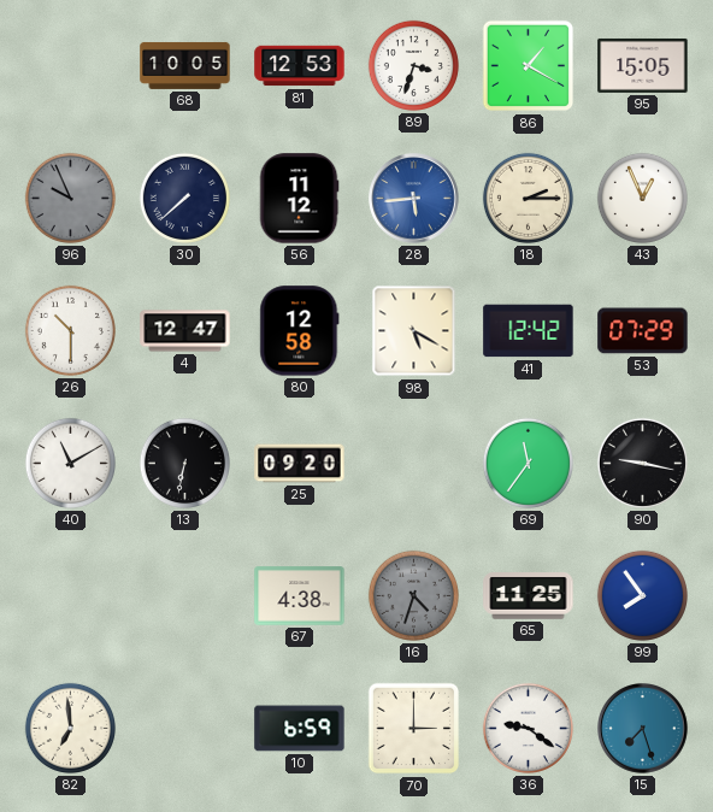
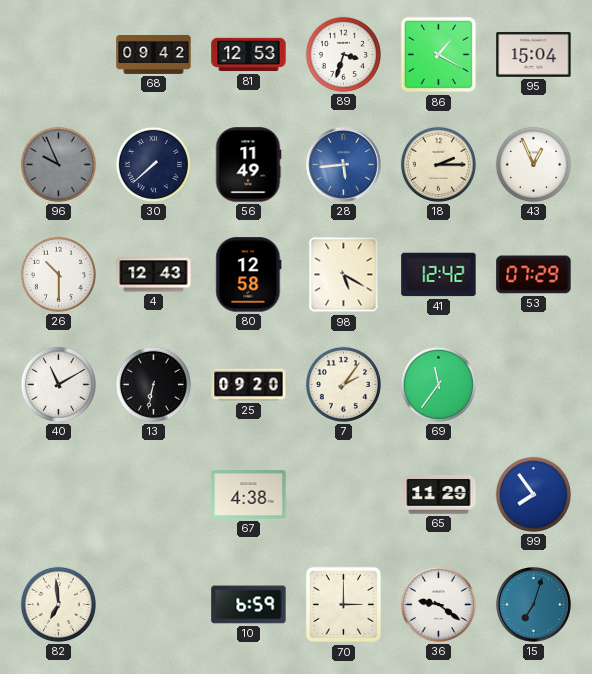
68: 10:05 -> 09:42
95: 15:05 -> 15:04
56: 11:12 -> 11:49
4: 12:47 -> 12:43
7: none -> 2:06
90: 9:17 -> none
16: 4:33 -> none
65: 11:25 -> 11:29
15: 7:27 -> 7:03
